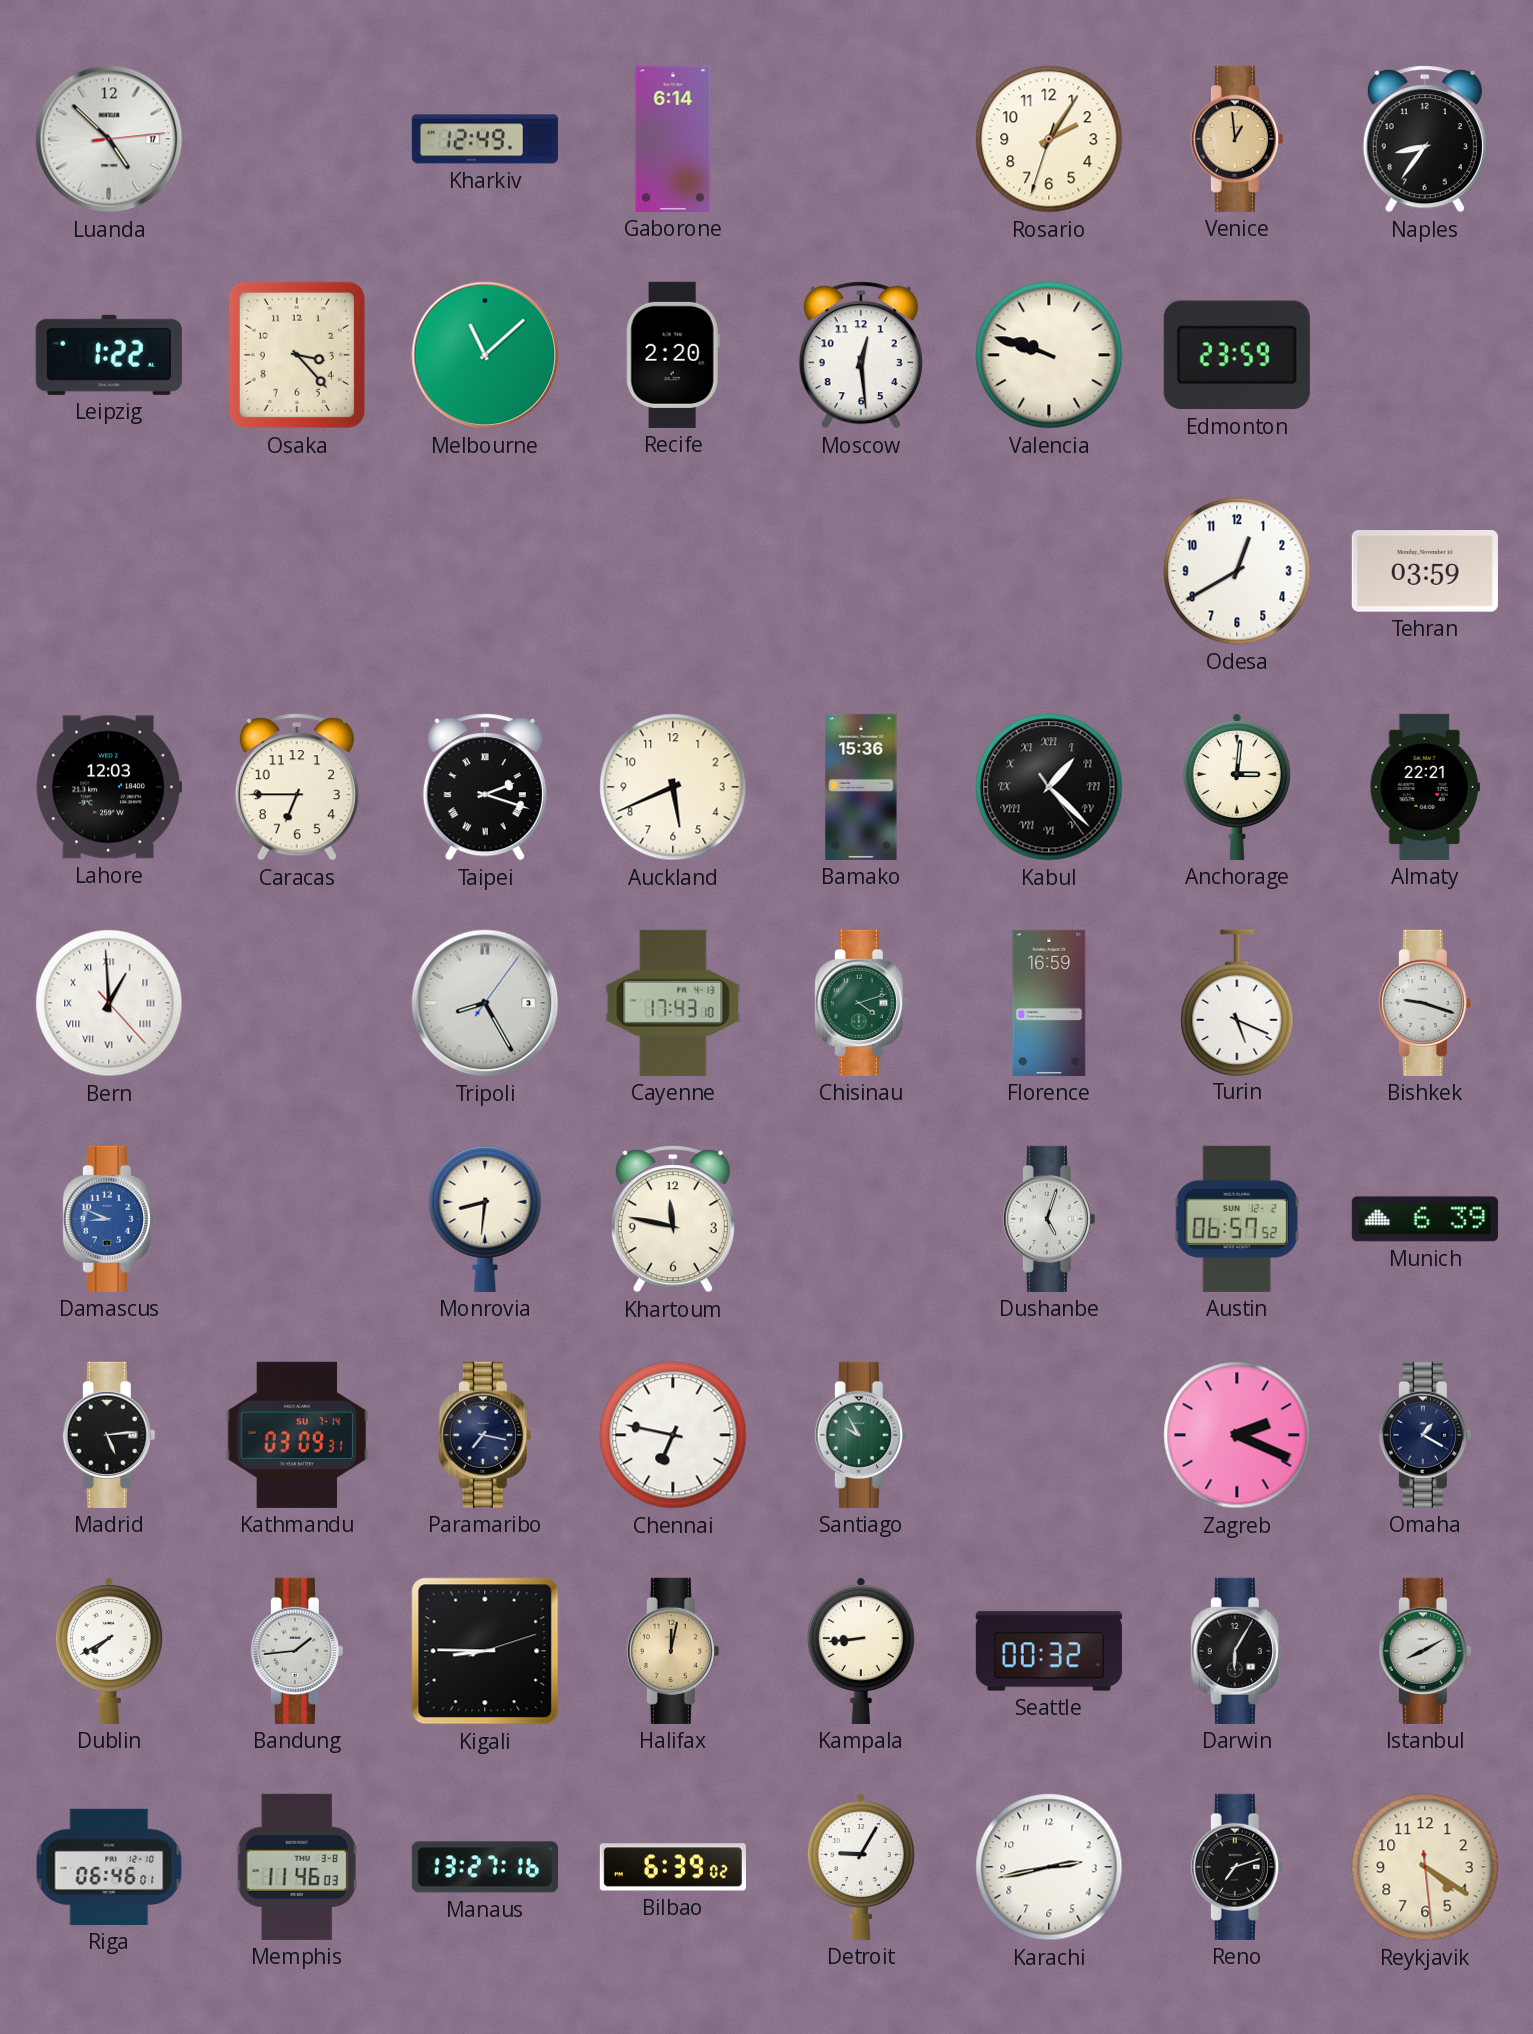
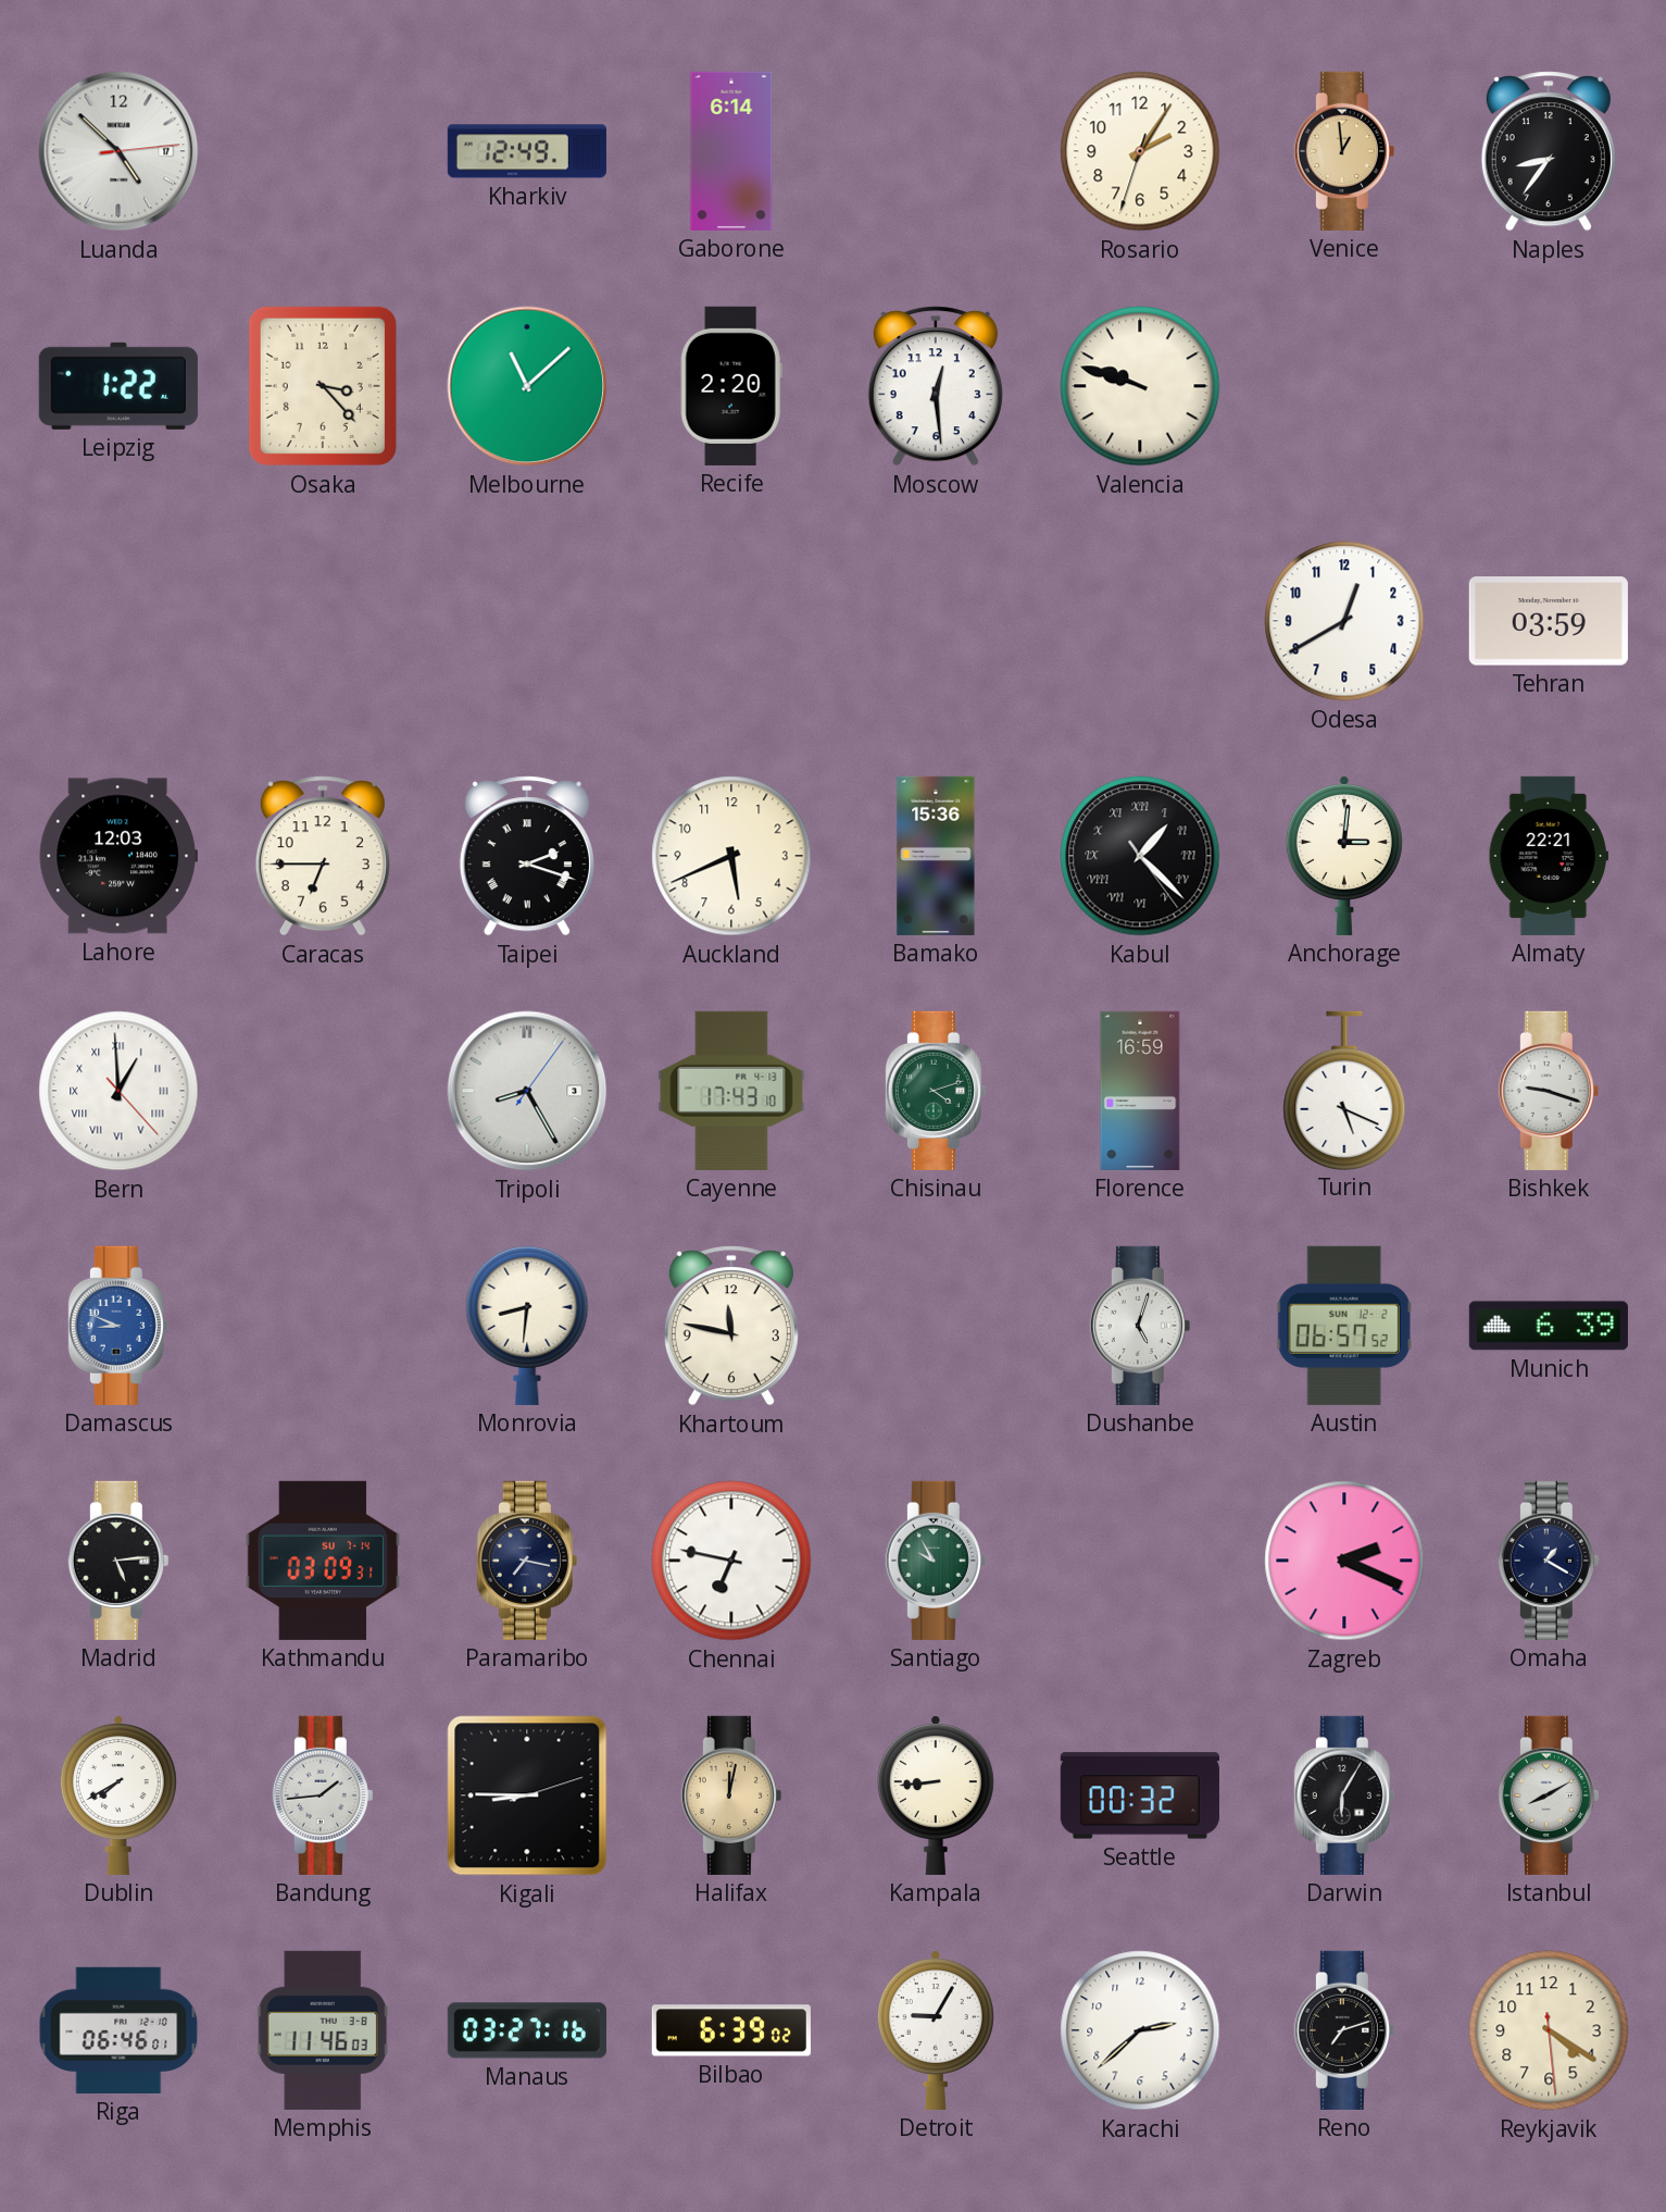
Edmonton: 23:59 -> none
Manaus: 13:27 -> 03:27
Karachi: 2:43 -> 2:38
